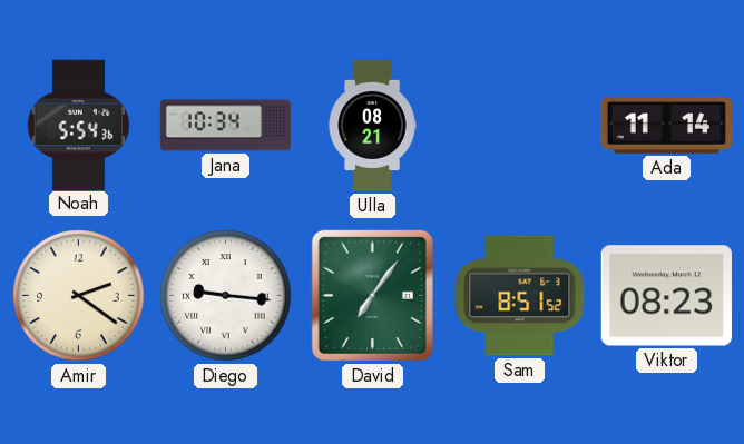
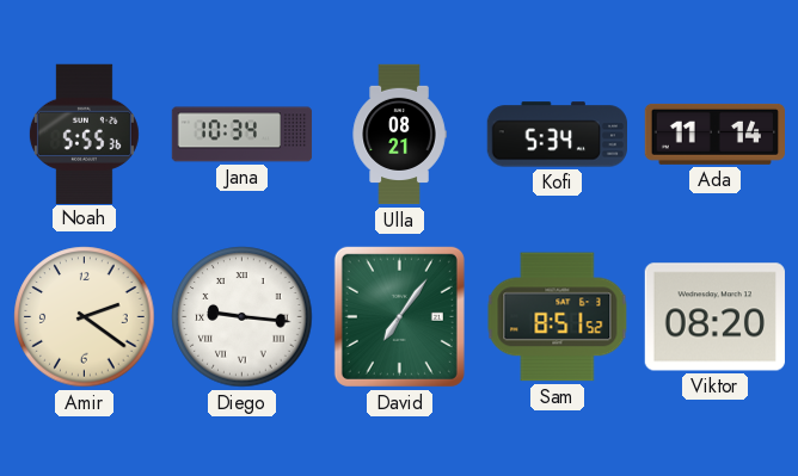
Noah: 5:54 -> 5:55
Kofi: none -> 5:34
Viktor: 08:23 -> 08:20
